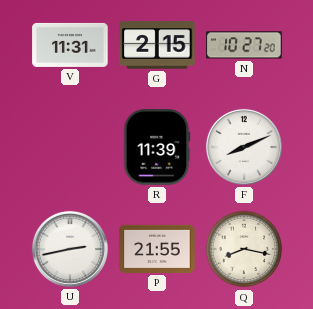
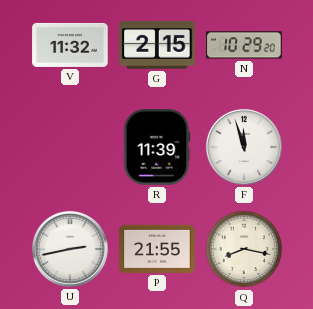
V: 11:31 -> 11:32
N: 10:27 -> 10:29
F: 8:11 -> 11:57
